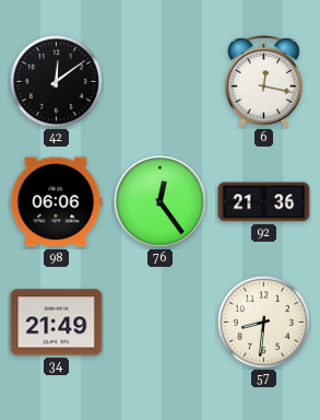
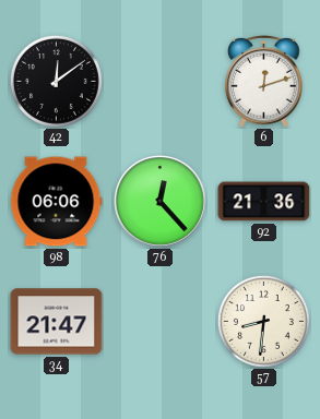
6: 12:17 -> 12:12
76: 12:24 -> 12:23
34: 21:49 -> 21:47
